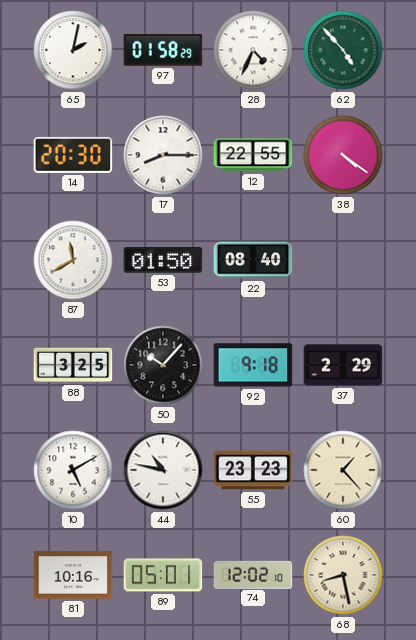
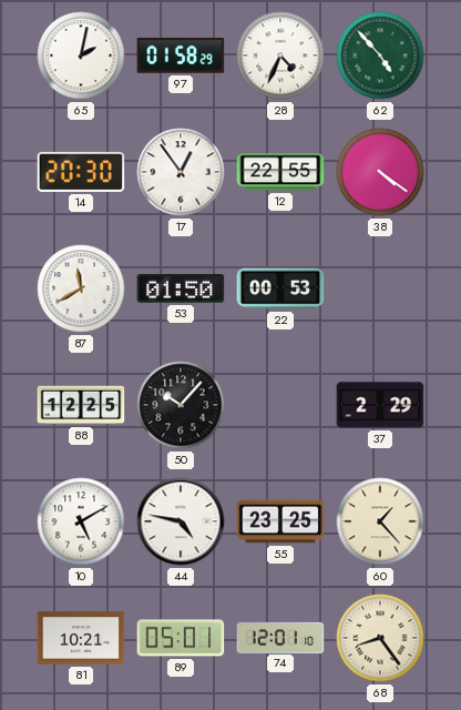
17: 8:15 -> 12:54
22: 08:40 -> 00:53
88: 3:25 -> 12:25
92: 9:18 -> none
44: 10:47 -> 4:47
55: 23:23 -> 23:25
81: 10:16 -> 10:21
74: 12:02 -> 12:01
68: 8:28 -> 8:24
